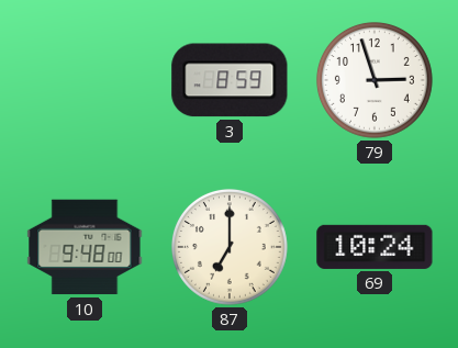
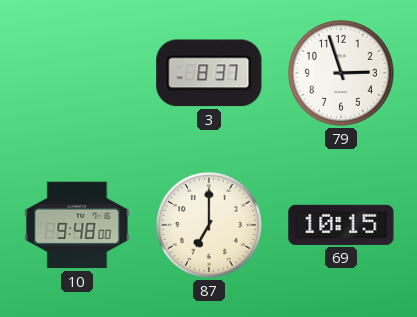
3: 8:59 -> 8:37
69: 10:24 -> 10:15
